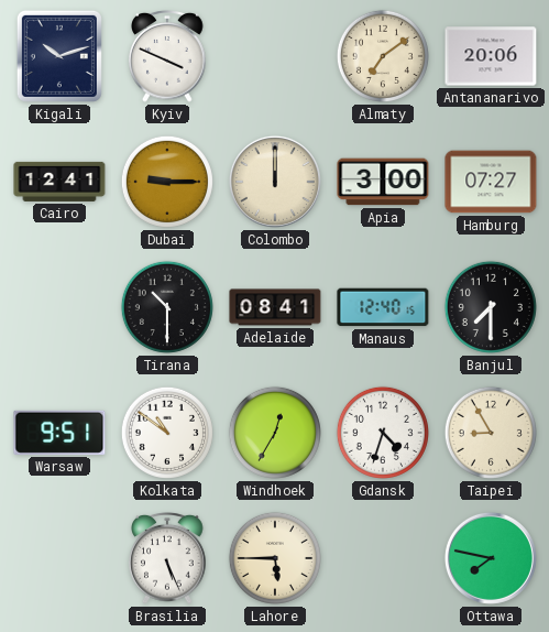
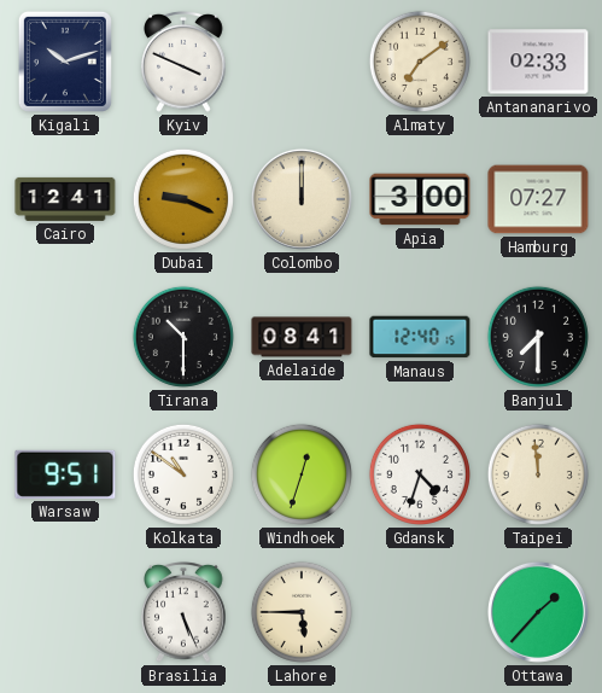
Antananarivo: 20:06 -> 02:33
Dubai: 9:15 -> 9:19
Windhoek: 12:35 -> 12:33
Taipei: 8:55 -> 11:59
Ottawa: 7:47 -> 1:37
